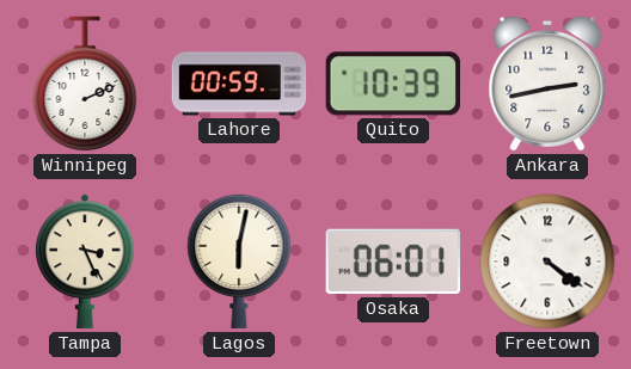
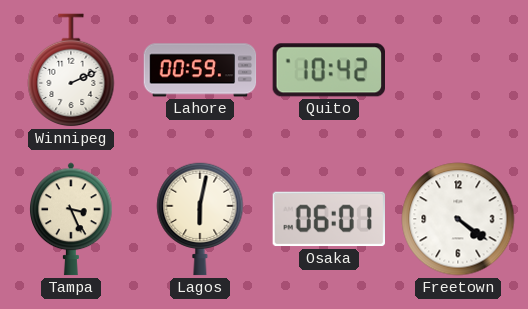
Quito: 10:39 -> 10:42
Ankara: 2:43 -> none
